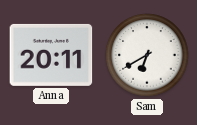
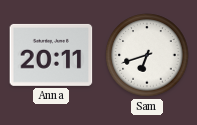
Sam: 6:40 -> 6:42
